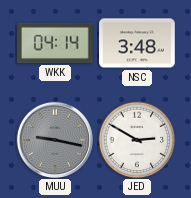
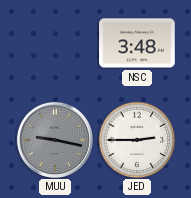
WKK: 04:14 -> none
JED: 2:50 -> 2:45
